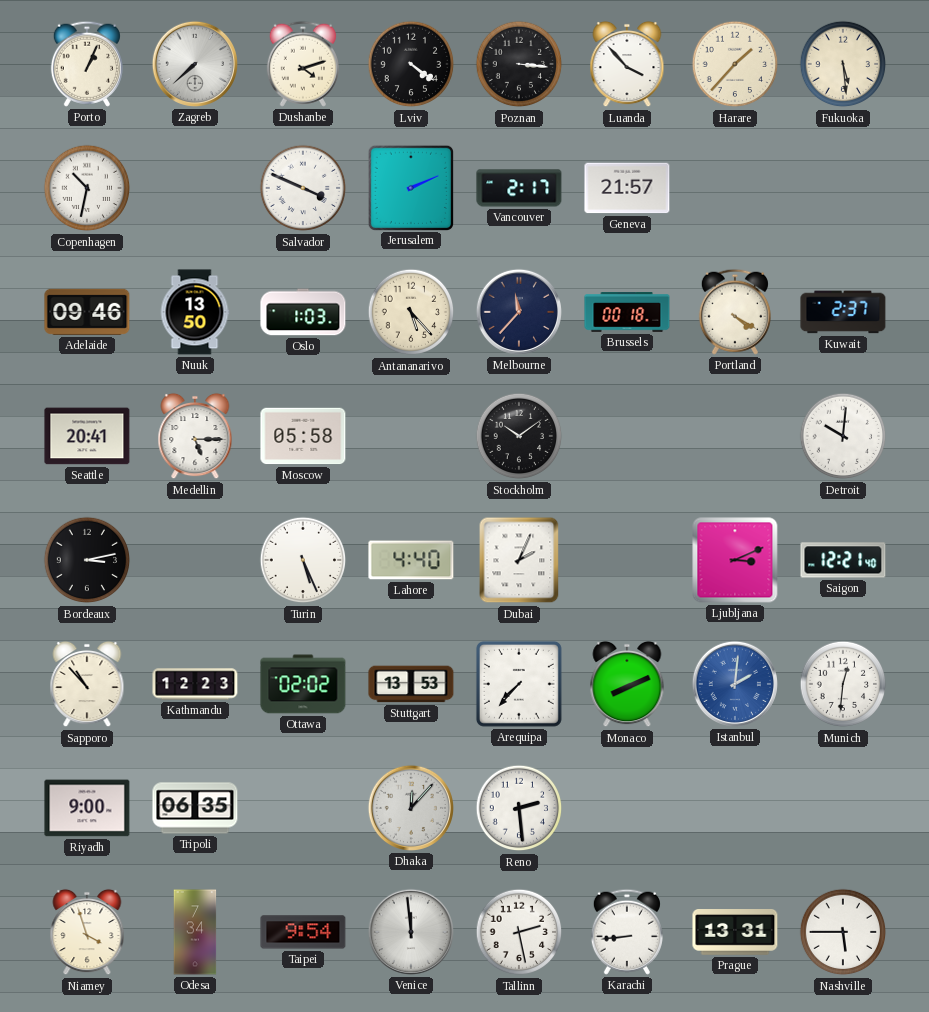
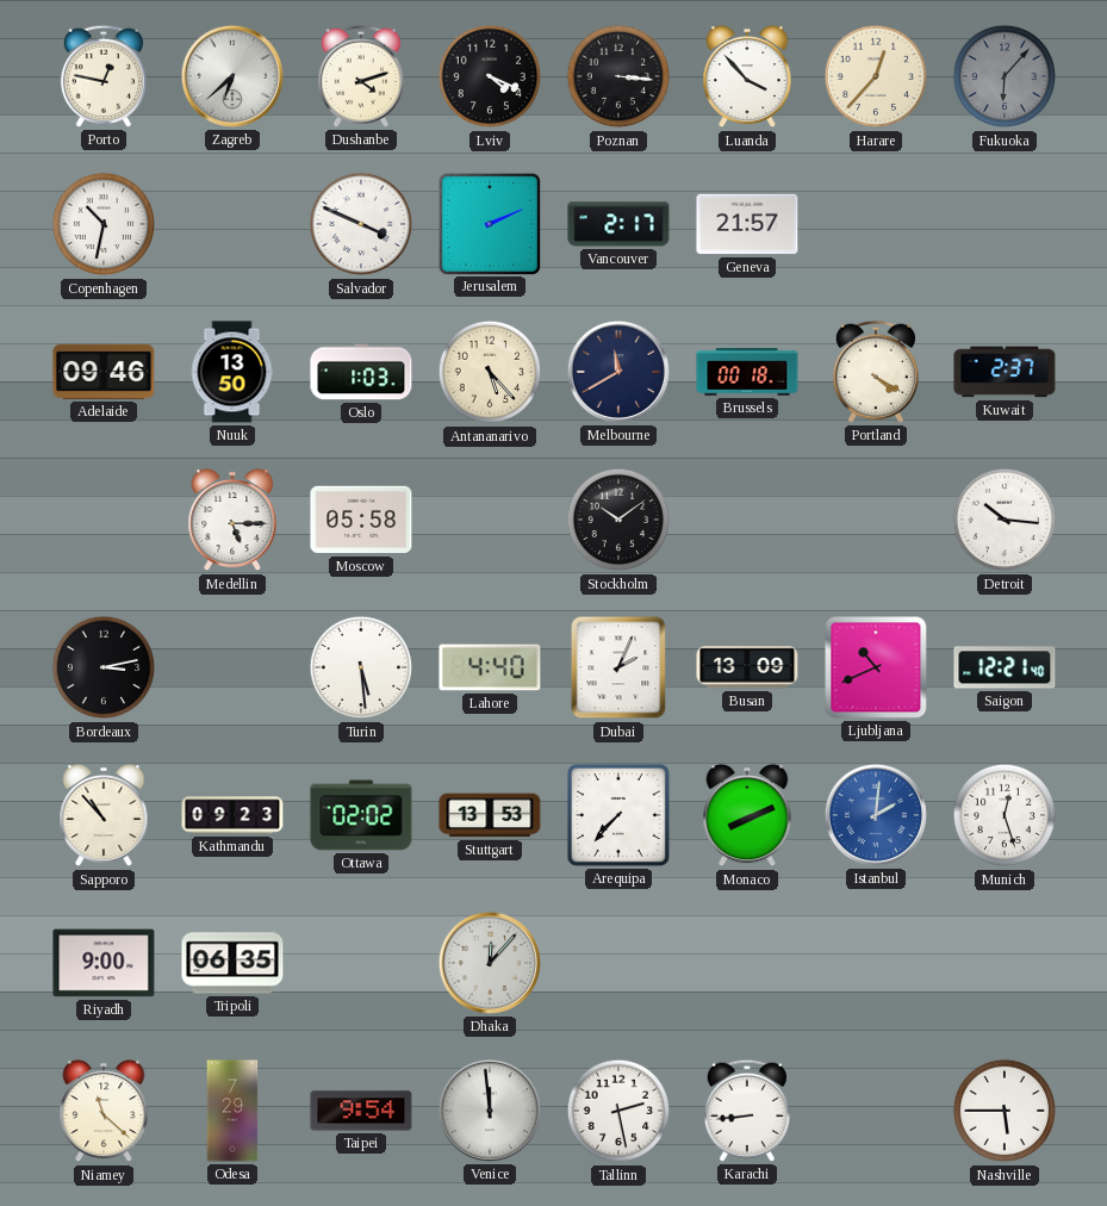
Porto: 1:04 -> 12:47
Zagreb: 7:38 -> 6:38
Lviv: 4:21 -> 4:19
Harare: 1:37 -> 12:37
Fukuoka: 5:29 -> 6:07
Fukuoka dial: cream -> grey
Melbourne: 11:37 -> 11:40
Seattle: 20:41 -> none
Detroit: 10:01 -> 10:16
Turin: 5:26 -> 5:29
Busan: none -> 13:09
Ljubljana: 3:11 -> 10:41
Kathmandu: 12:23 -> 09:23
Munich: 12:31 -> 12:27
Reno: 2:29 -> none
Niamey: 3:57 -> 11:22
Odesa: 7:34 -> 7:29
Prague: 13:31 -> none
